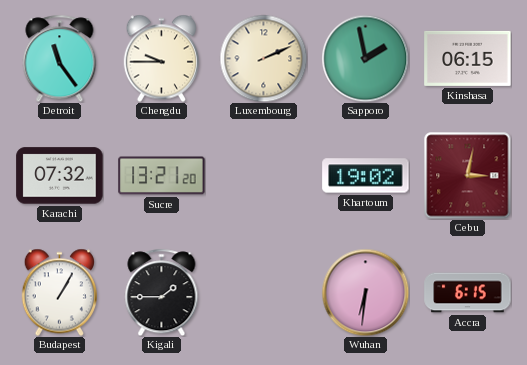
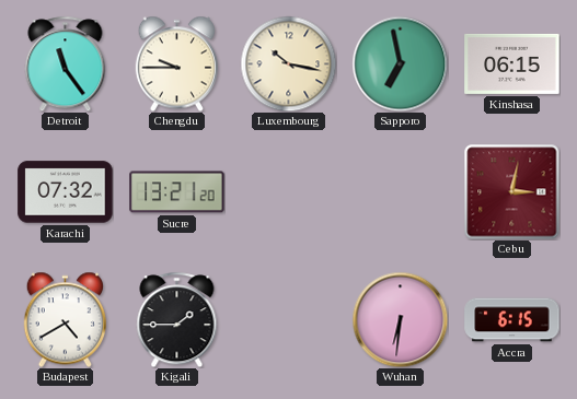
Luxembourg: 2:11 -> 10:17
Sapporo: 1:58 -> 6:58
Khartoum: 19:02 -> none
Budapest: 1:05 -> 4:40
